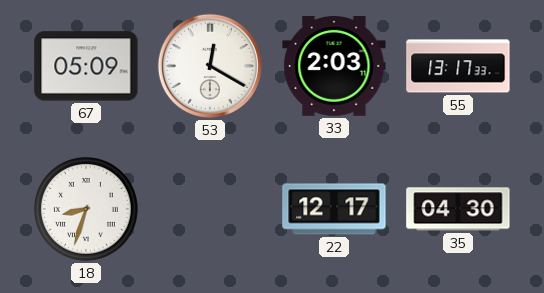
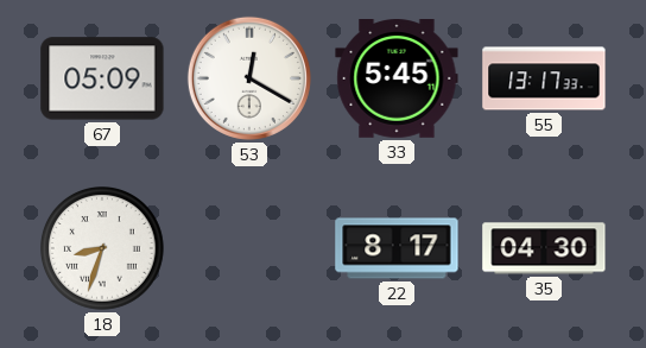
33: 2:03 -> 5:45
22: 12:17 -> 8:17
